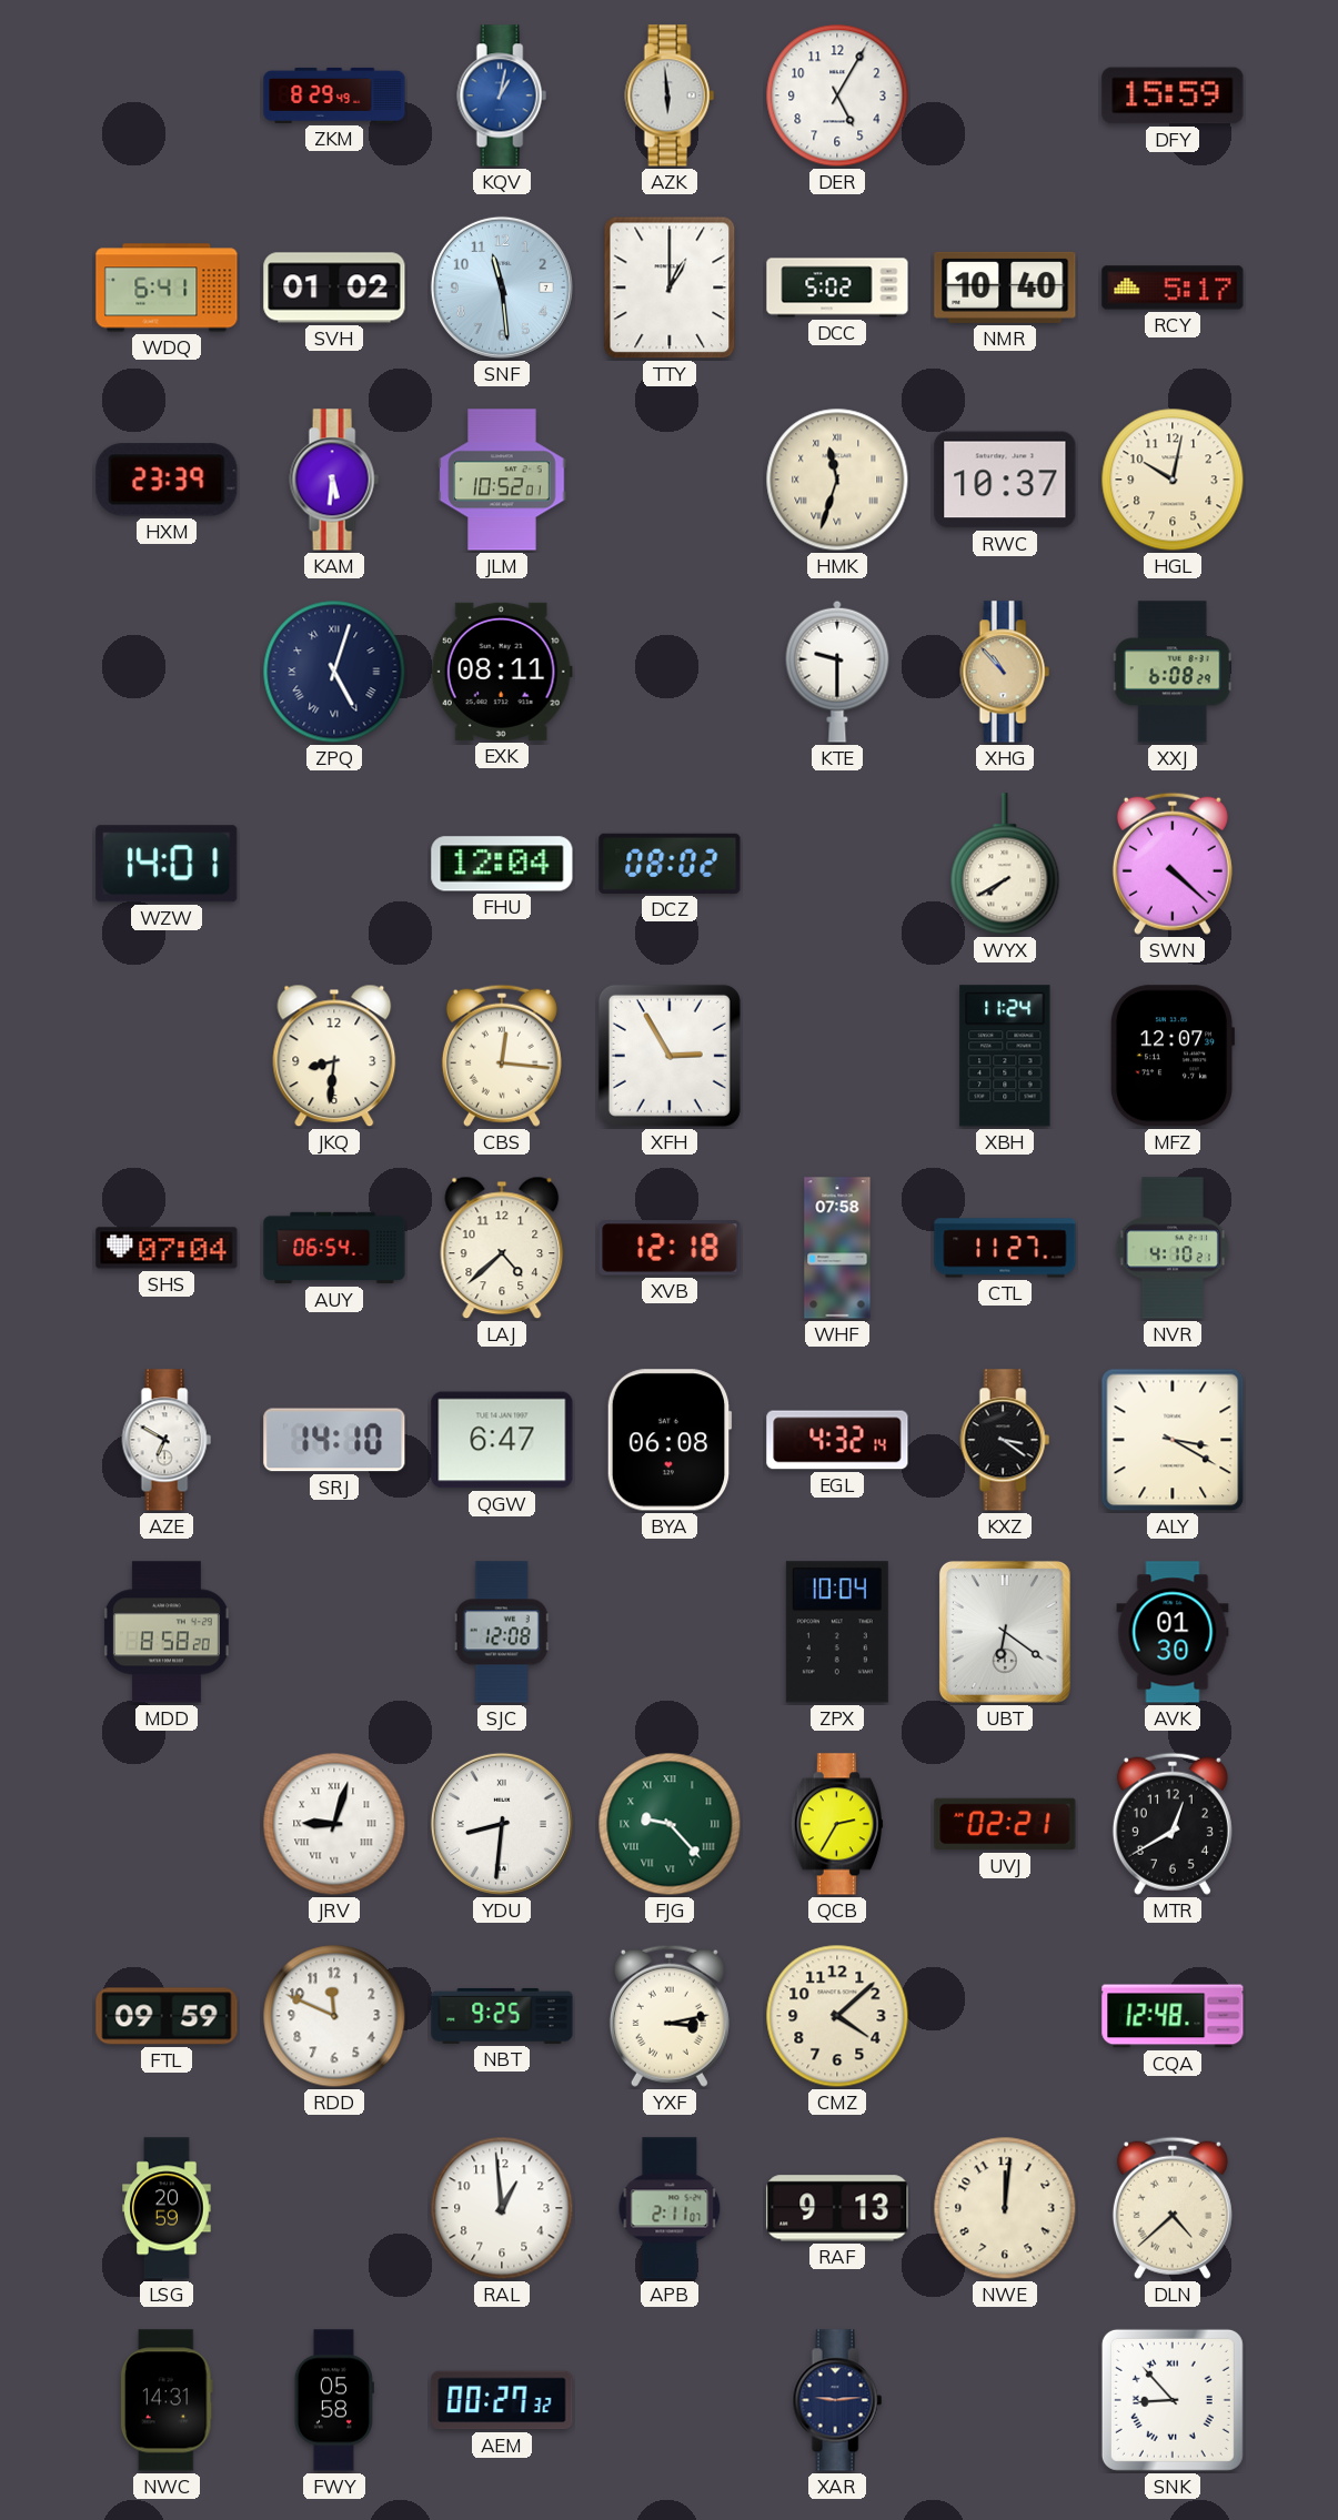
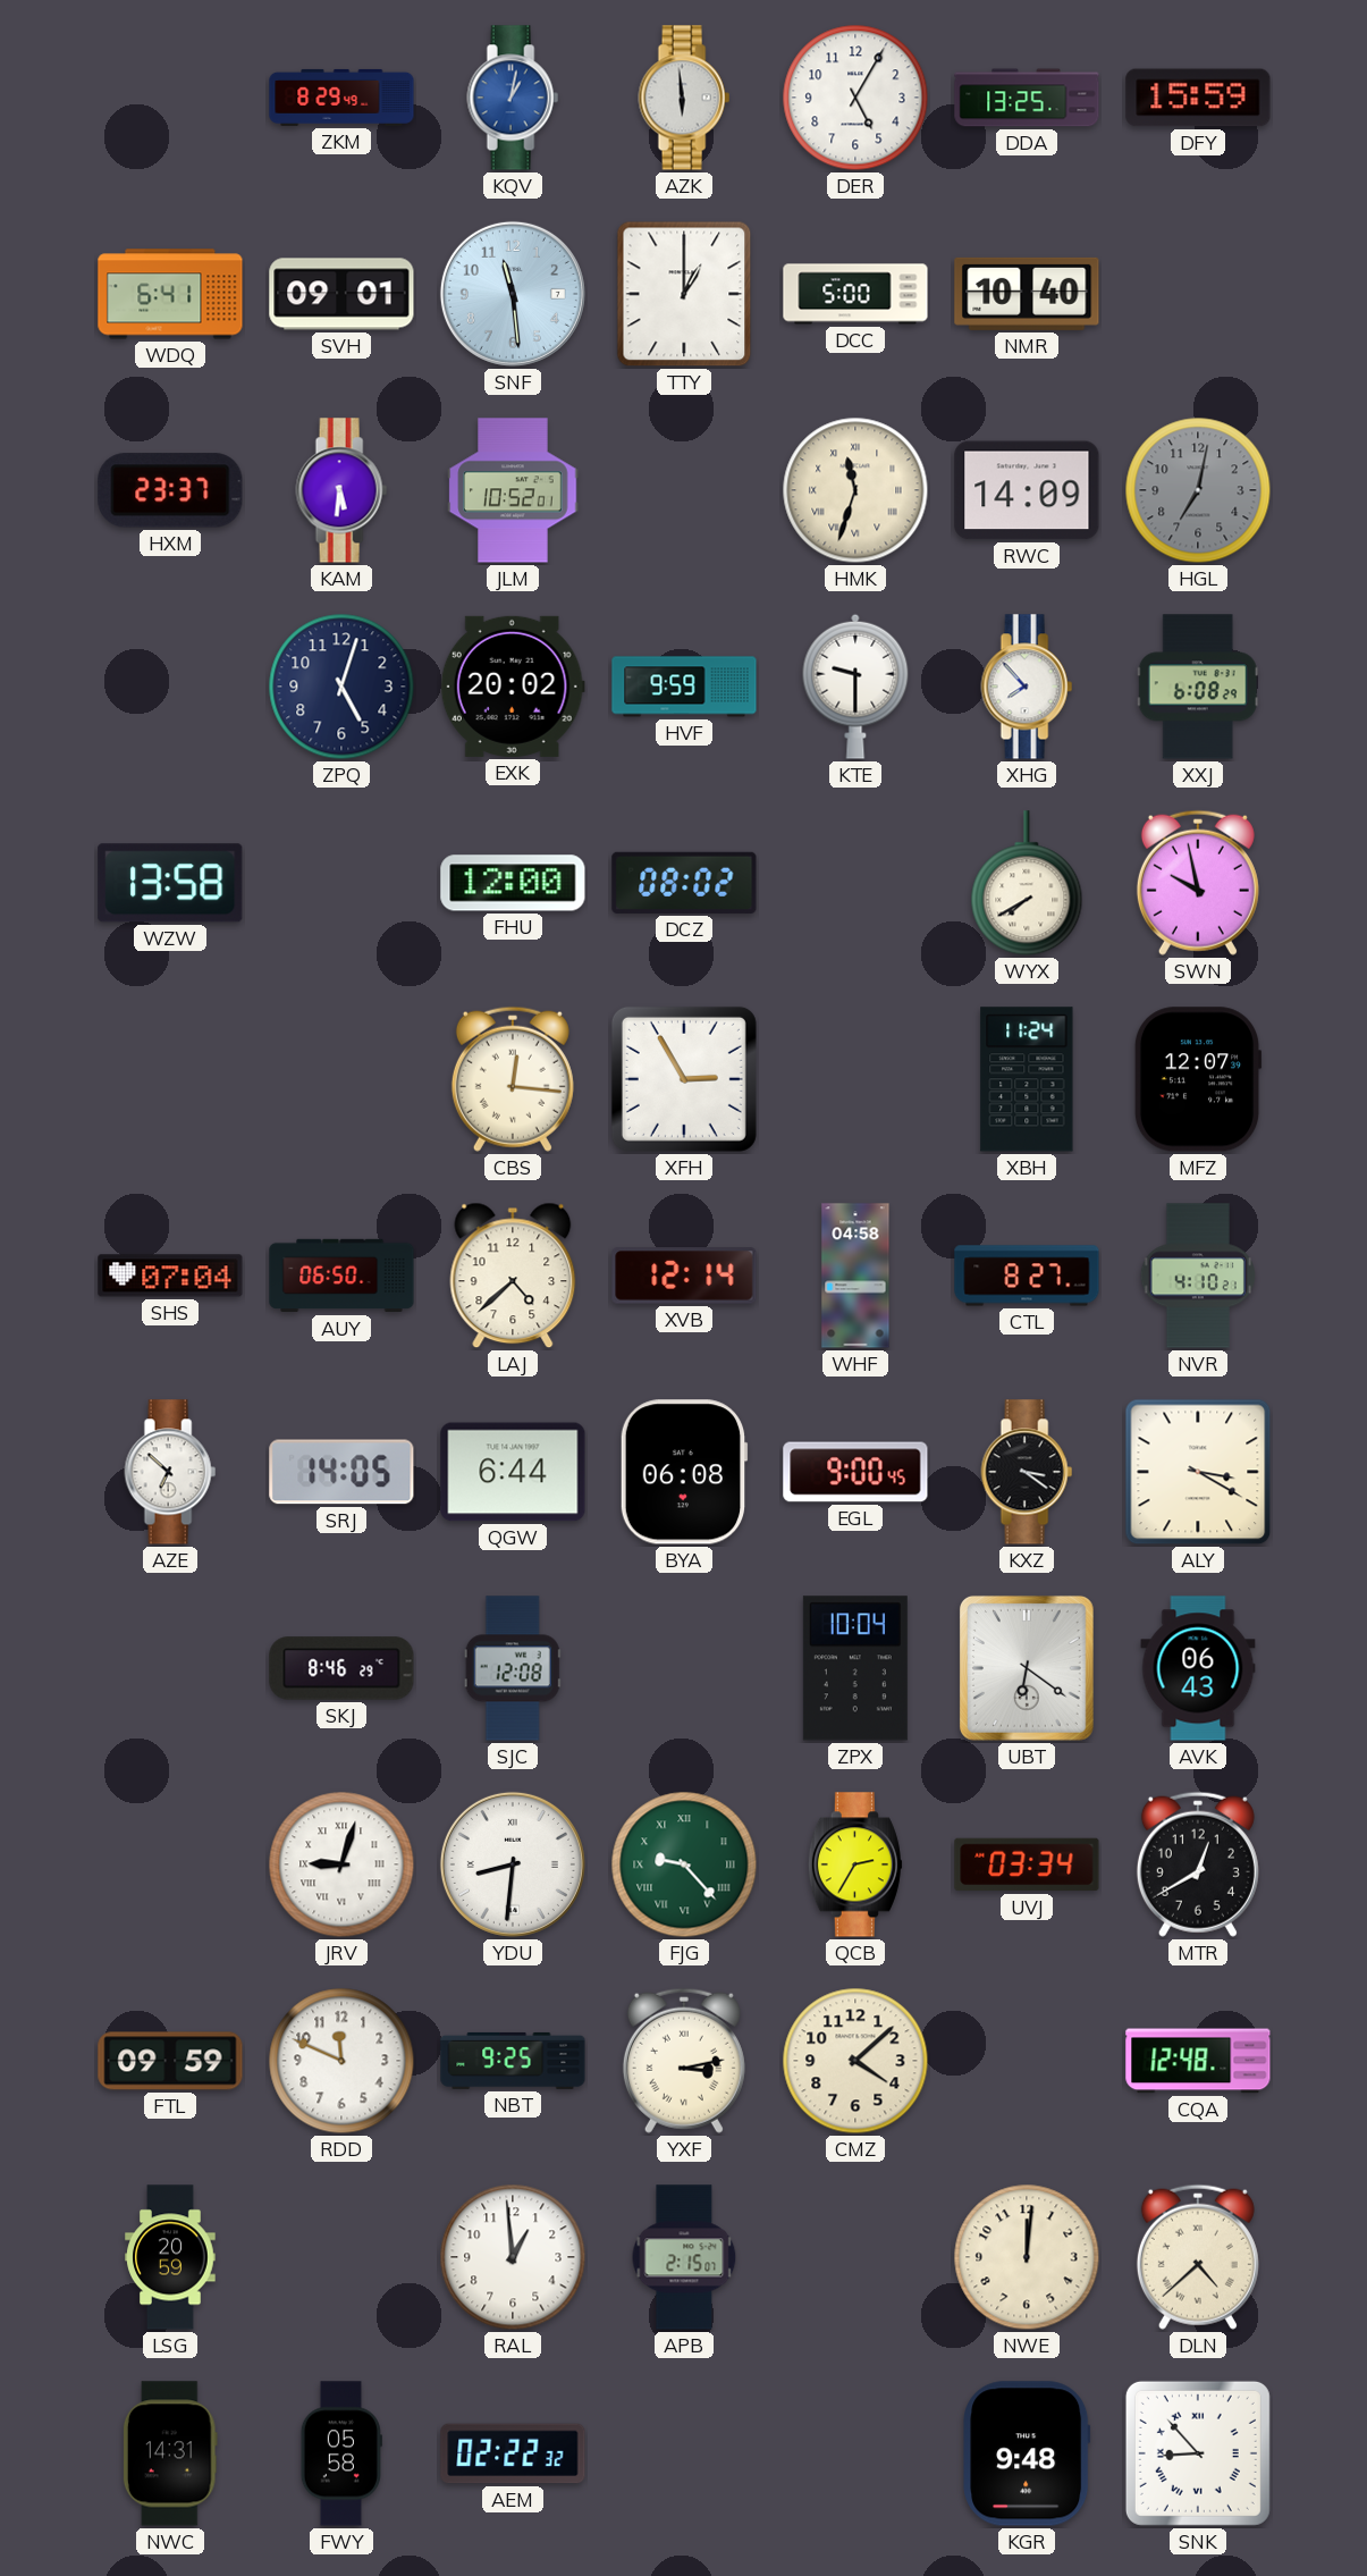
DDA: none -> 13:25
SVH: 01:02 -> 09:01
DCC: 5:02 -> 5:00
RCY: 5:17 -> none
HXM: 23:39 -> 23:37
RWC: 10:37 -> 14:09
HGL: 10:02 -> 7:02
HGL dial: cream -> grey
ZPQ numerals: Roman -> Arabic
EXK: 08:11 -> 20:02
HVF: none -> 9:59
XHG: 10:53 -> 7:53
XHG dial: champagne -> white
WZW: 14:01 -> 13:58
FHU: 12:04 -> 12:00
SWN: 4:22 -> 9:58
JKQ: 8:31 -> none
AUY: 06:54 -> 06:50
XVB: 12:18 -> 12:14
WHF: 07:58 -> 04:58
CTL: 11:27 -> 8:27
AZE: 6:50 -> 6:52
SRJ: 14:10 -> 14:05
QGW: 6:47 -> 6:44
EGL: 4:32 -> 9:00
MDD: 8:58 -> none
SKJ: none -> 8:46
AVK: 01:30 -> 06:43
UVJ: 02:21 -> 03:34
APB: 2:11 -> 2:15
RAF: 9:13 -> none
AEM: 00:27 -> 02:22
XAR: 9:14 -> none
KGR: none -> 9:48
